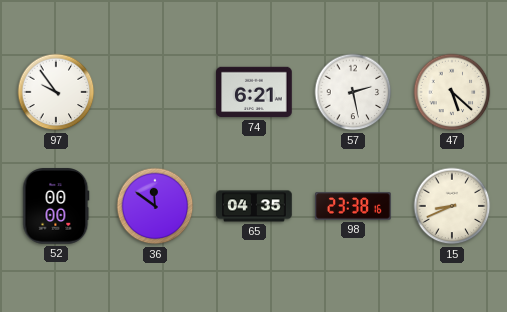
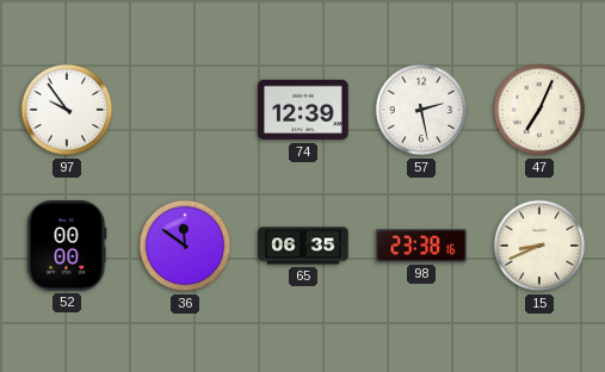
74: 6:21 -> 12:39
47: 5:22 -> 7:04
65: 04:35 -> 06:35
